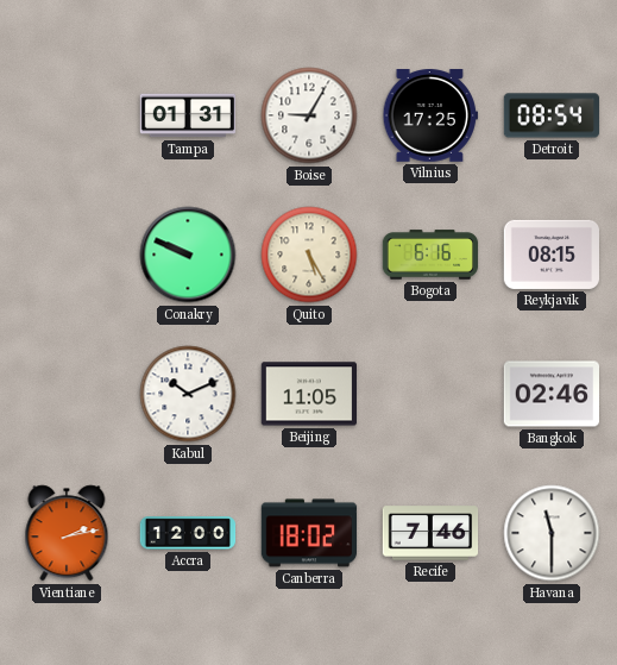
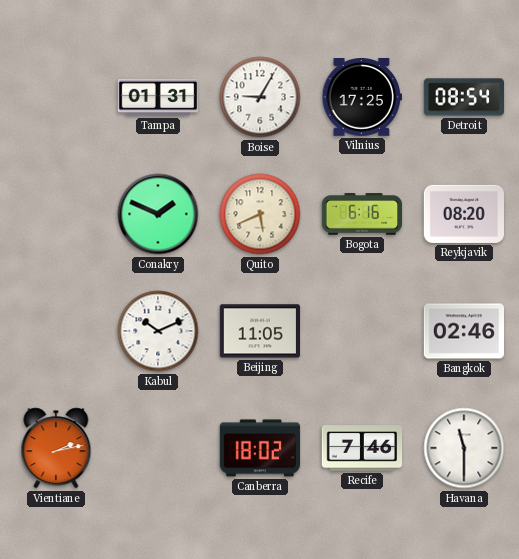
Conakry: 9:49 -> 1:49
Quito: 5:25 -> 5:41
Reykjavik: 08:15 -> 08:20
Accra: 12:00 -> none
